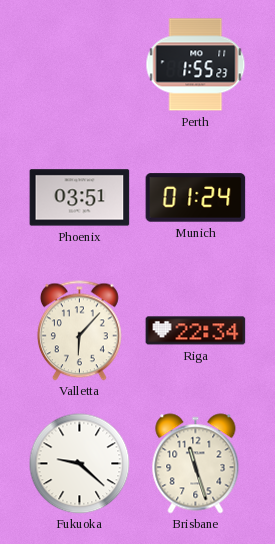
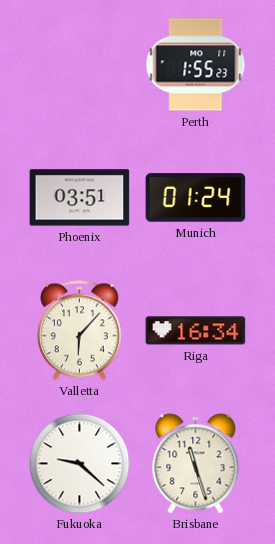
Riga: 22:34 -> 16:34
